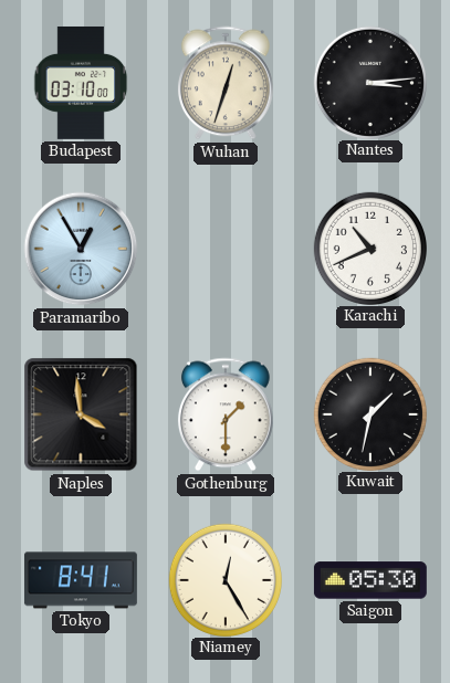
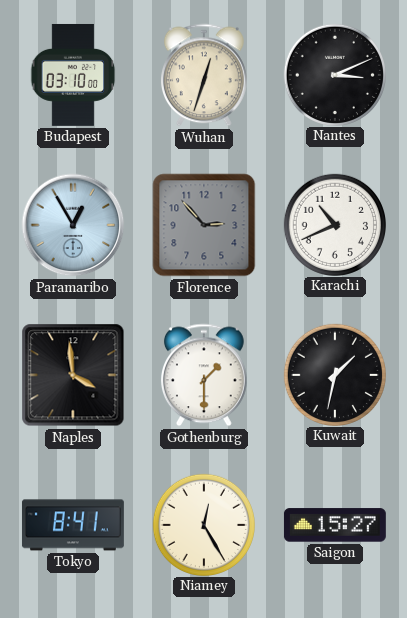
Nantes: 3:14 -> 3:11
Florence: none -> 2:53
Saigon: 05:30 -> 15:27
